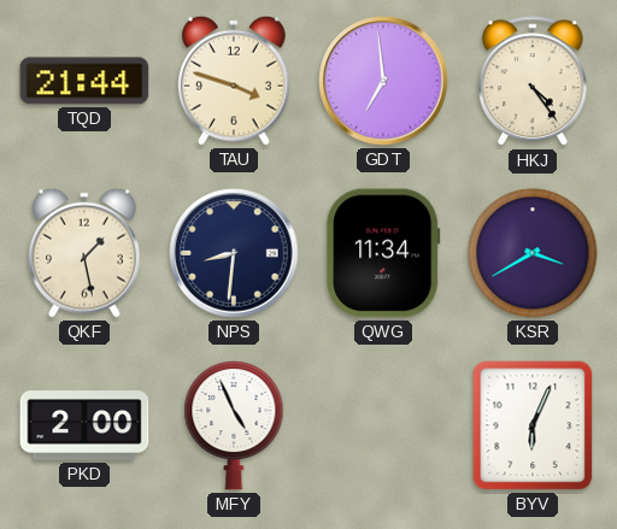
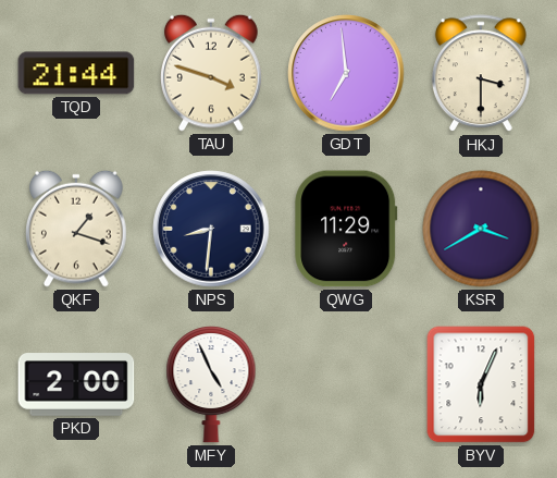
HKJ: 4:24 -> 3:30
QKF: 1:28 -> 1:18
QWG: 11:34 -> 11:29
